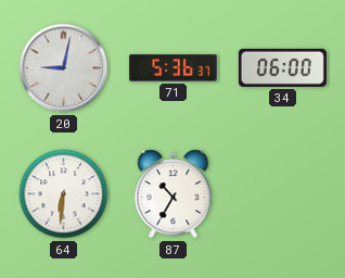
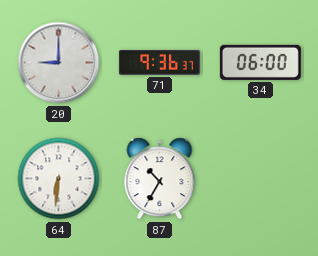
20: 9:02 -> 9:00
71: 5:36 -> 9:36
